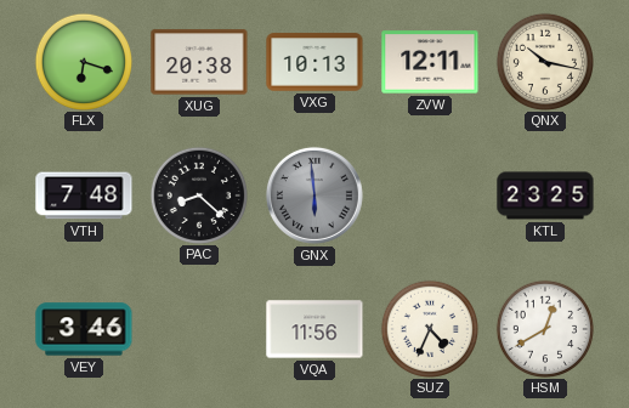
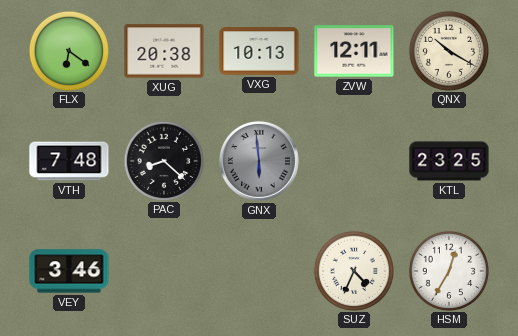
FLX: 6:18 -> 6:21
QNX: 10:17 -> 10:20
VQA: 11:56 -> none
HSM: 12:40 -> 12:35
